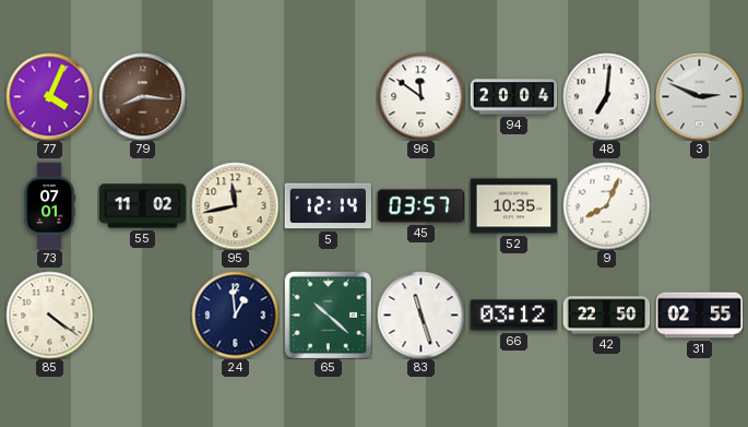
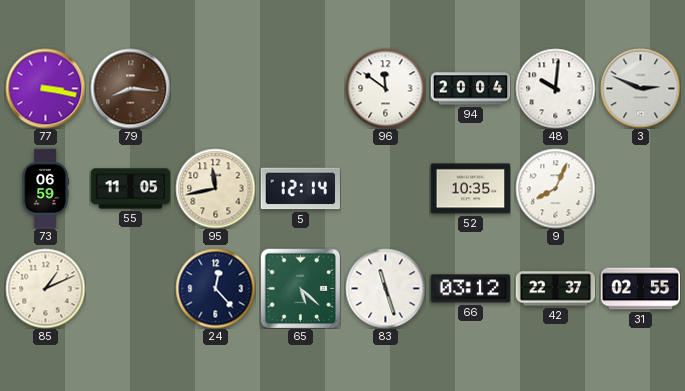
77: 4:04 -> 3:17
48: 7:01 -> 10:01
73: 07:01 -> 06:59
55: 11:02 -> 11:05
45: 03:57 -> none
85: 4:21 -> 1:11
24: 12:59 -> 12:23
65: 10:22 -> 5:22
42: 22:50 -> 22:37
